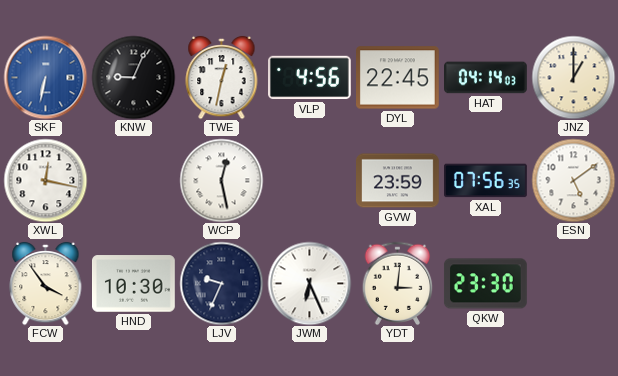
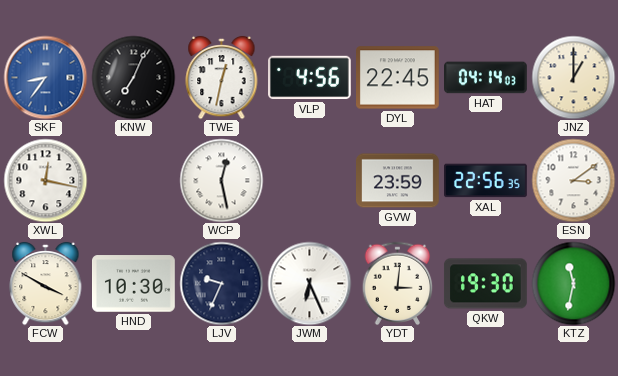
SKF: 6:32 -> 8:36
KNW: 9:04 -> 7:04
XAL: 07:56 -> 22:56
ESN: 5:09 -> 3:09
FCW: 3:54 -> 3:50
QKW: 23:30 -> 19:30
KTZ: none -> 11:32
